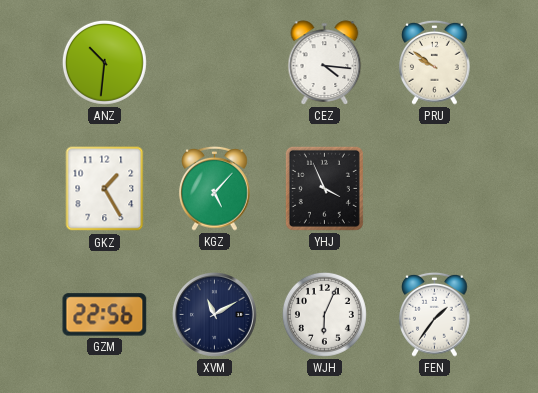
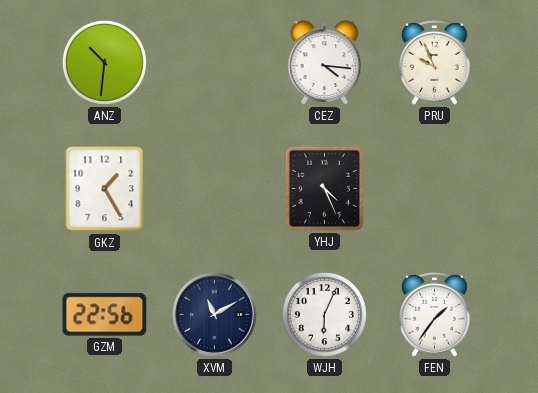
PRU: 9:51 -> 9:56
KGZ: 5:07 -> none
YHJ: 3:56 -> 4:26
